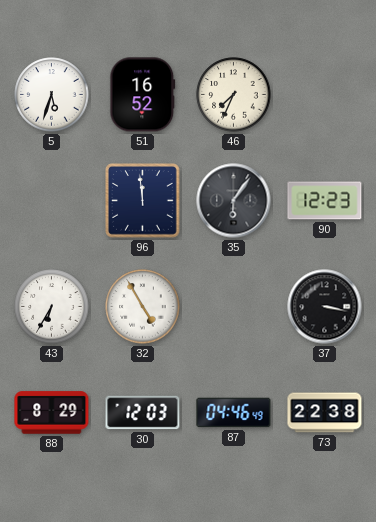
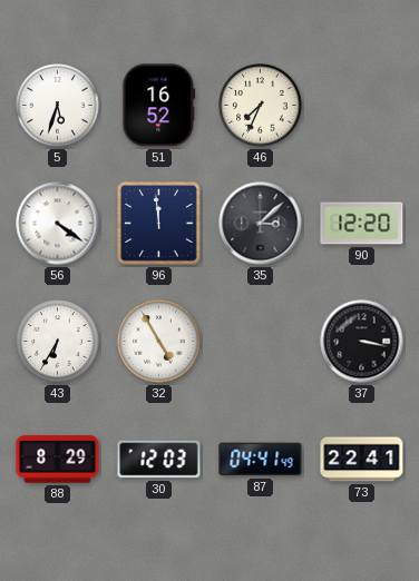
56: none -> 4:21
35: 6:06 -> 3:08
90: 12:23 -> 12:20
87: 04:46 -> 04:41
73: 22:38 -> 22:41
